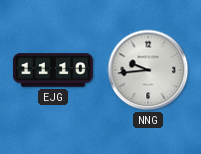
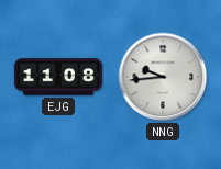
EJG: 11:10 -> 11:08
